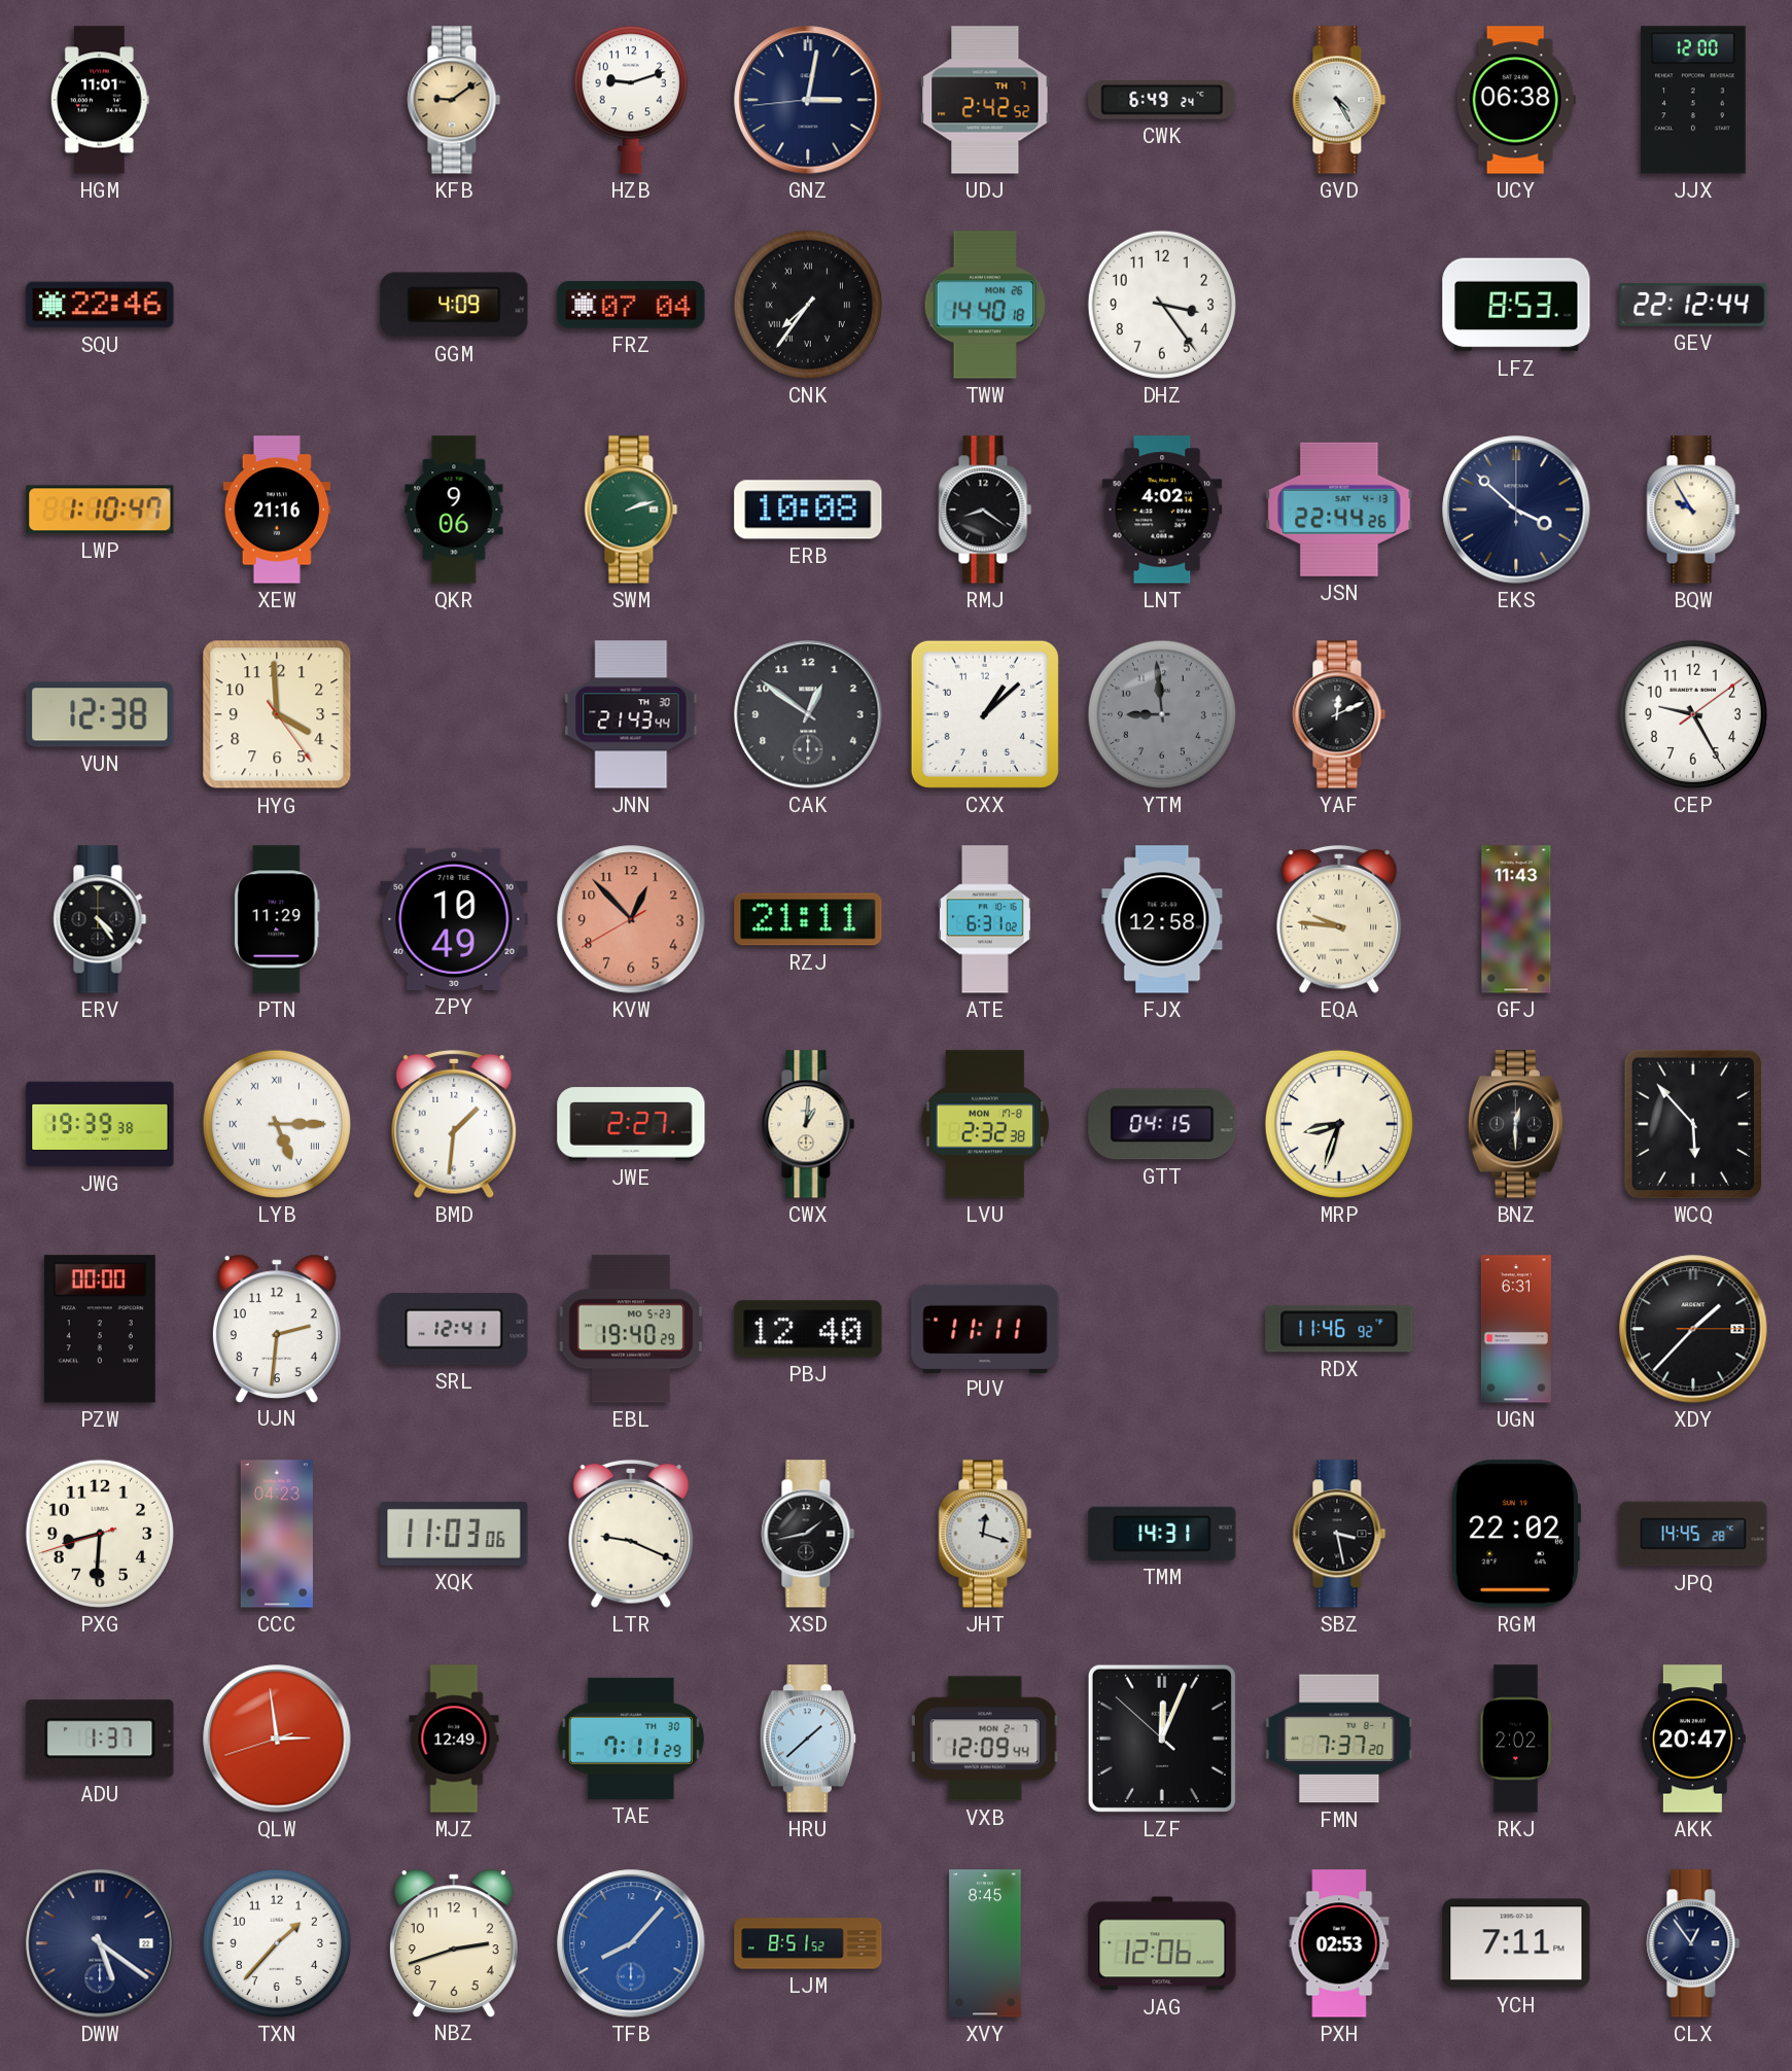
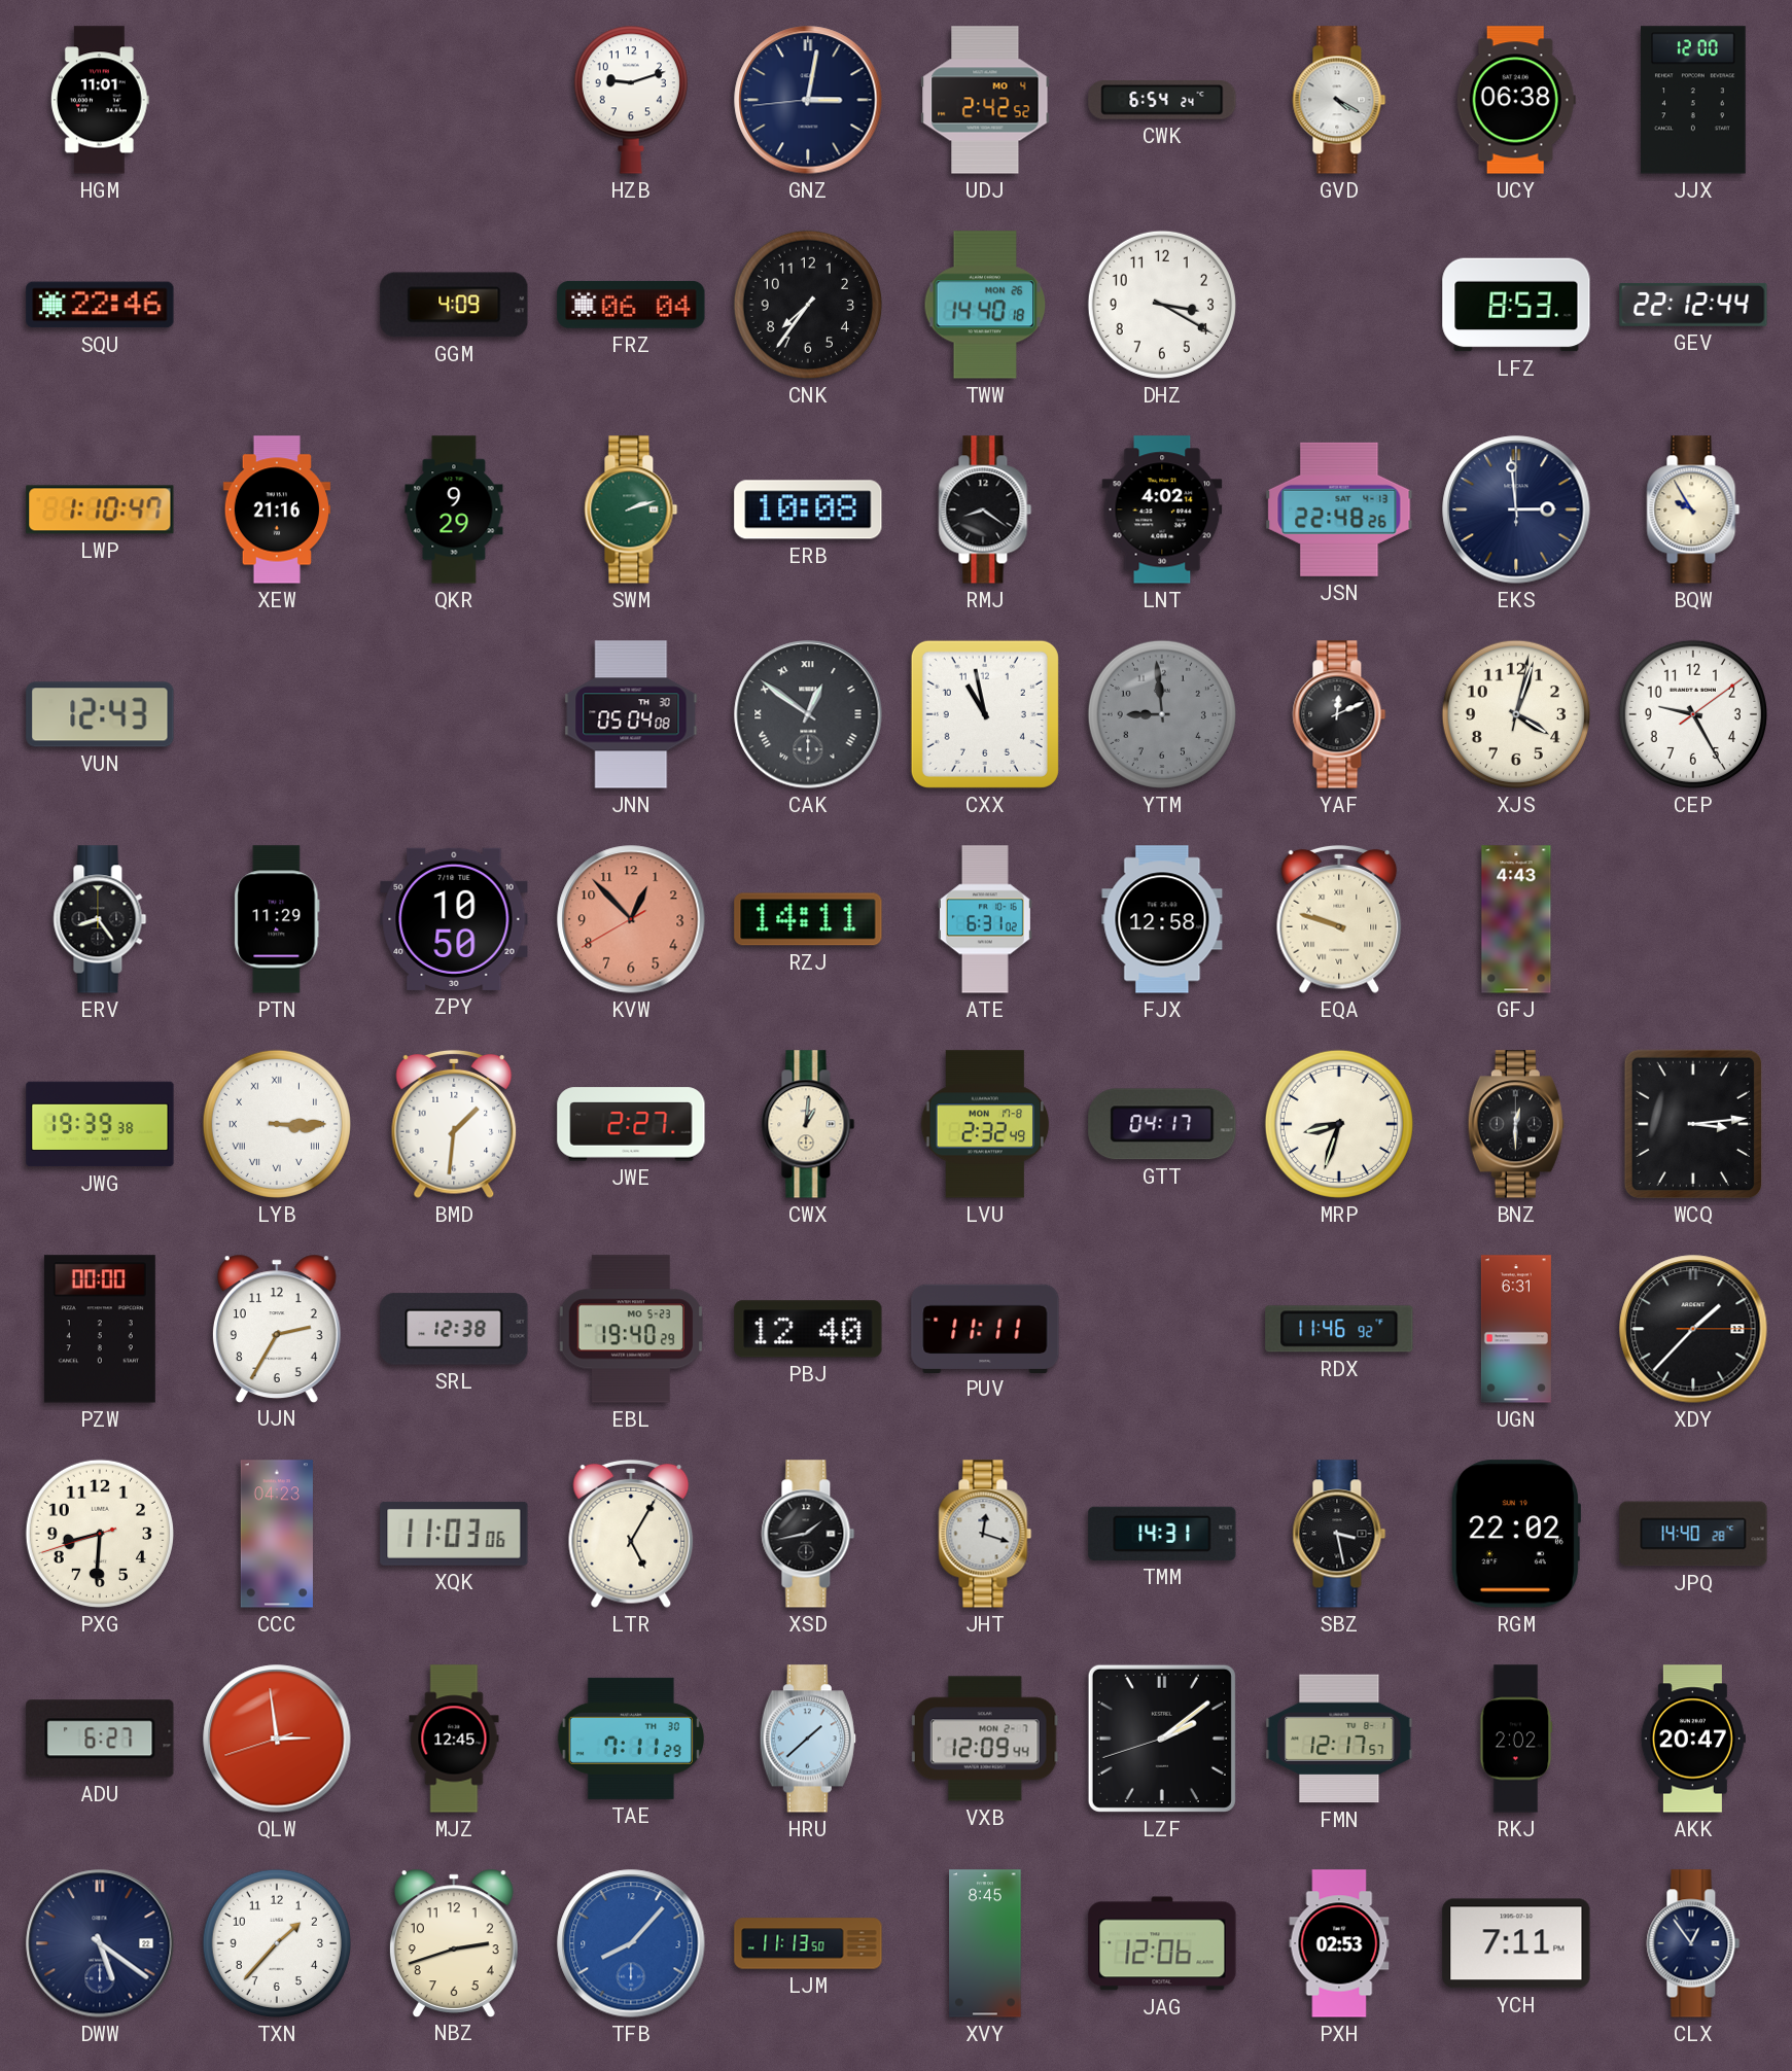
KFB: 9:09 -> none
UDJ date: TH 7 -> MO 4
CWK: 6:49 -> 6:54
GVD: 4:25 -> 4:20
FRZ: 07:04 -> 06:04
CNK numerals: Roman -> Arabic
DHZ: 3:24 -> 3:20
QKR: 9:06 -> 9:29
JSN: 22:44 -> 22:48
EKS: 3:52 -> 2:59
VUN: 12:38 -> 12:43
HYG: 3:59 -> none
JNN: 21:43 -> 05:04
CAK numerals: Arabic -> Roman
CXX: 1:08 -> 10:58
XJS: none -> 4:03
ERV: 4:24 -> 8:24
ZPY: 10:49 -> 10:50
RZJ: 21:11 -> 14:11
EQA: 9:46 -> 9:48
GFJ: 11:43 -> 4:43
LYB: 5:15 -> 3:15
LVU: 2:32:38 -> 2:32:49
GTT: 04:15 -> 04:17
WCQ: 5:53 -> 3:14
UJN: 2:31 -> 2:35
SRL: 12:41 -> 12:38
LTR: 9:19 -> 5:05
JPQ: 14:45 -> 14:40
ADU: 1:37 -> 6:27
MJZ: 12:49 -> 12:45
LZF: 12:03 -> 2:08
FMN: 7:37 -> 12:17
LJM: 8:51 -> 11:13
